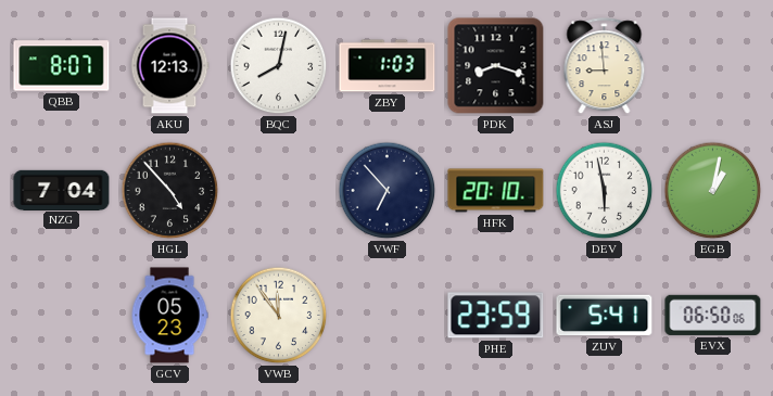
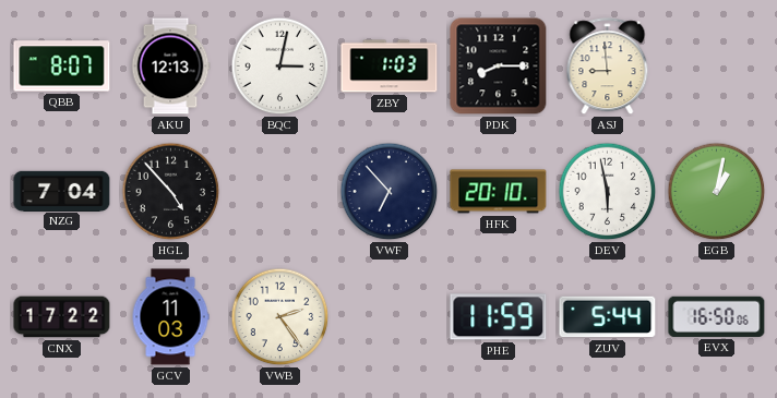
BQC: 8:02 -> 3:02
PDK: 8:18 -> 8:15
CNX: none -> 17:22
GCV: 05:23 -> 11:03
VWB: 11:54 -> 2:24
PHE: 23:59 -> 11:59
ZUV: 5:41 -> 5:44
EVX: 06:50 -> 16:50
